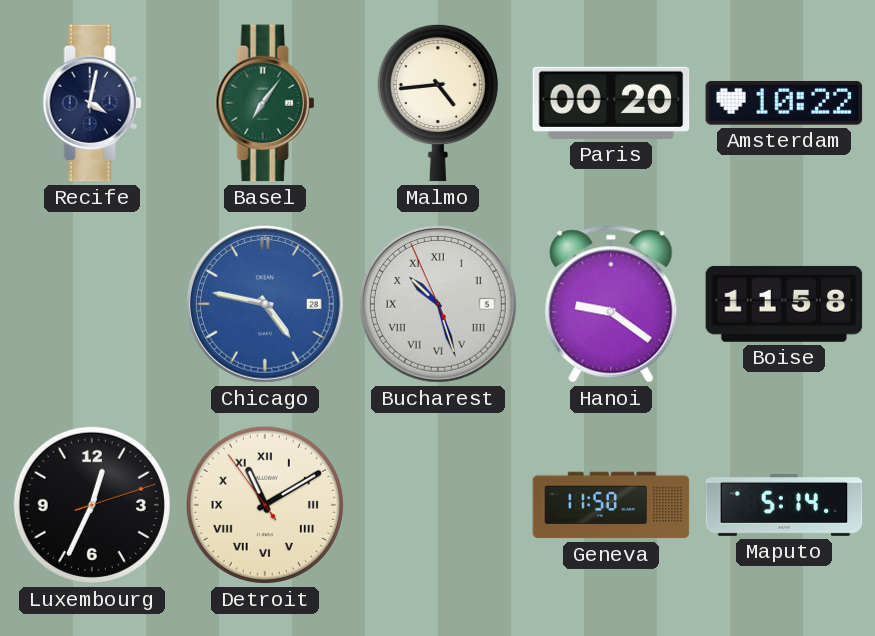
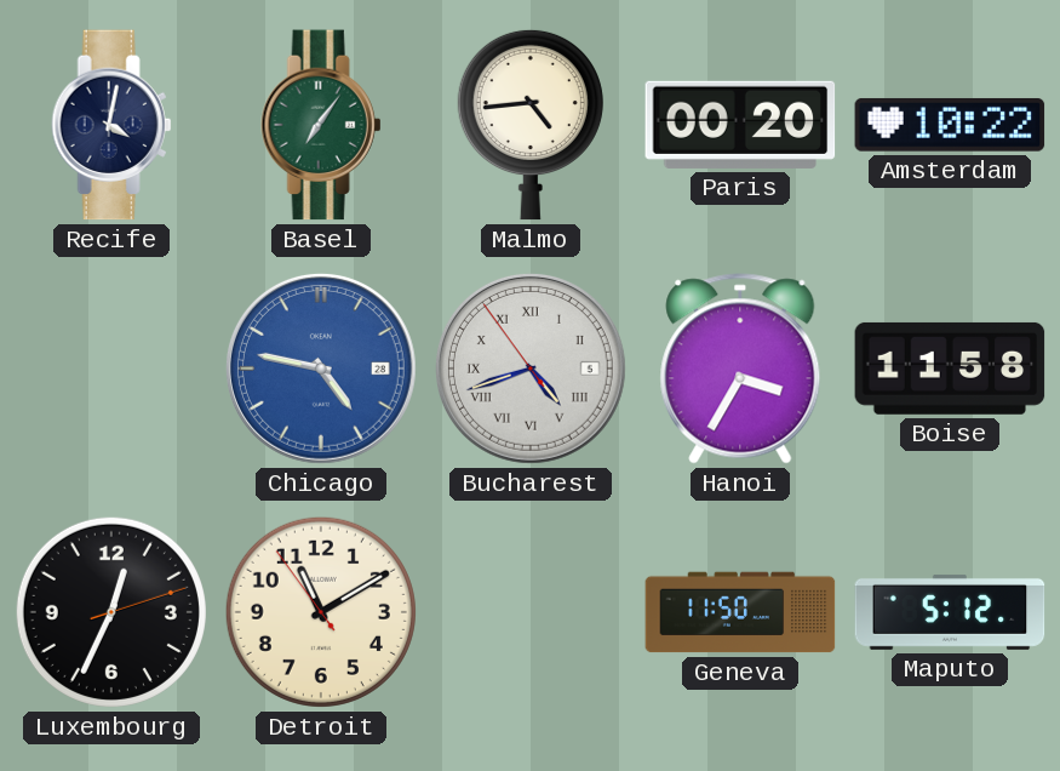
Bucharest: 10:26 -> 4:41
Hanoi: 9:21 -> 3:35
Detroit numerals: Roman -> Arabic
Maputo: 5:14 -> 5:12
